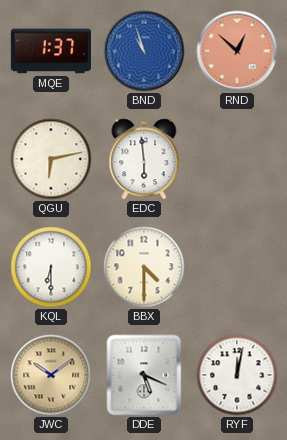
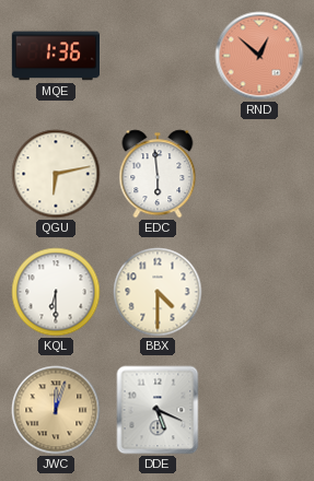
MQE: 1:37 -> 1:36
BND: 10:57 -> none
JWC: 10:09 -> 12:03
RYF: 12:02 -> none
